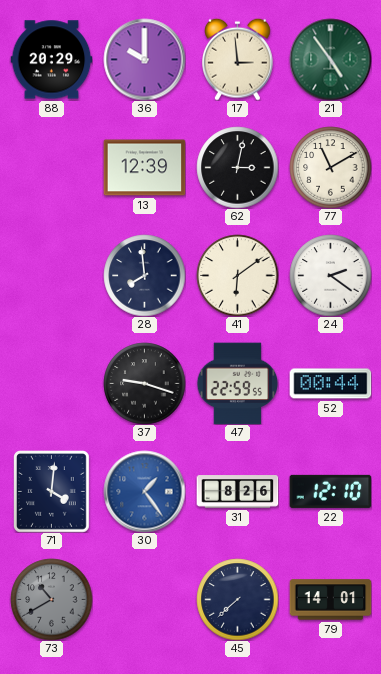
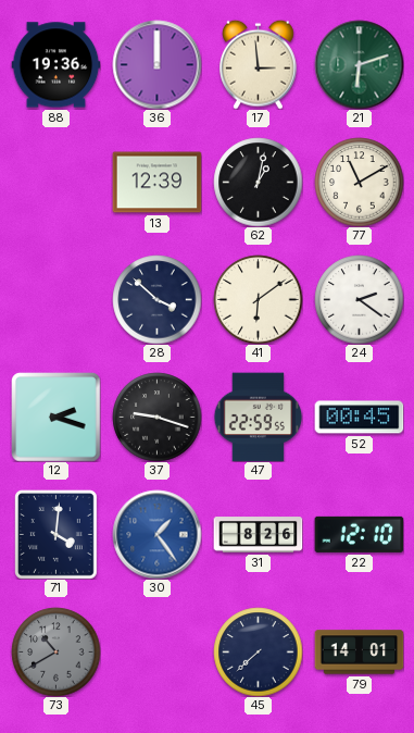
88: 20:29 -> 19:36
36: 10:00 -> 12:00
21: 4:54 -> 6:12
62: 3:02 -> 1:02
28: 7:59 -> 3:52
12: none -> 2:18
52: 00:44 -> 00:45
